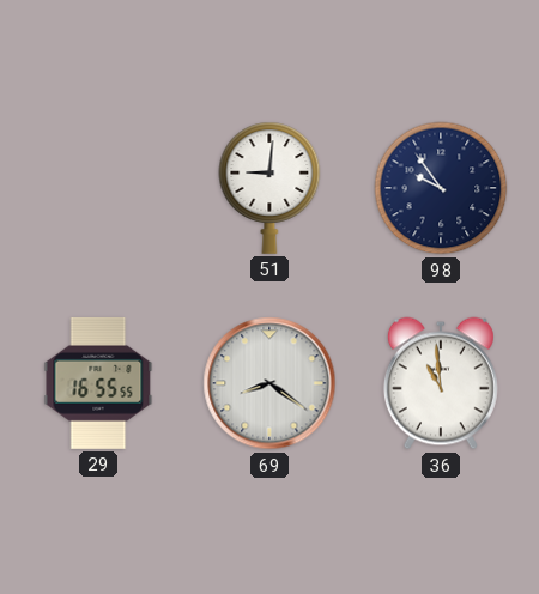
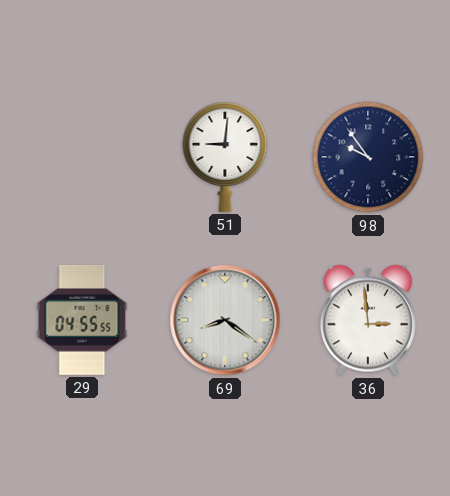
29: 16:55 -> 04:55
36: 10:59 -> 2:59
